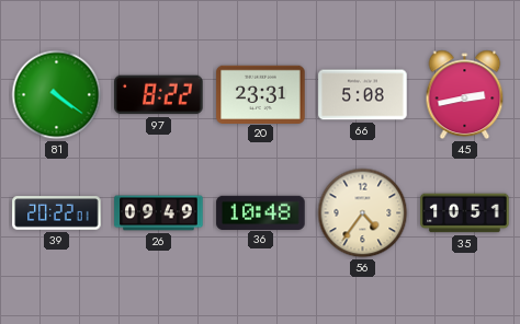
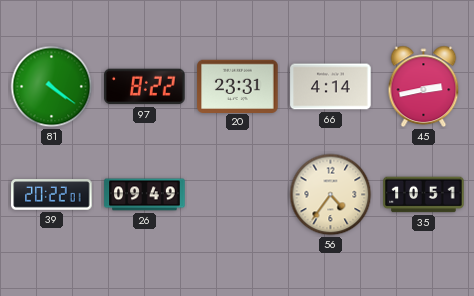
66: 5:08 -> 4:14
36: 10:48 -> none
